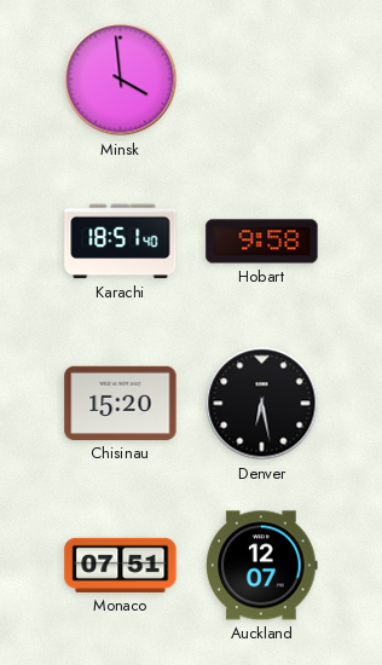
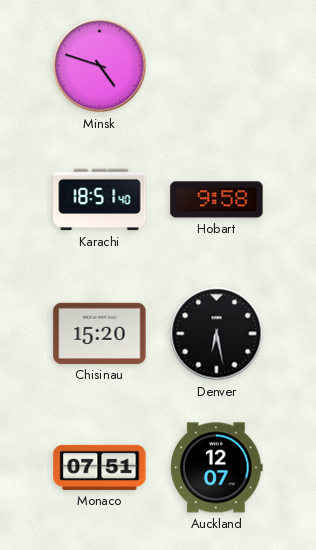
Minsk: 3:59 -> 4:48
